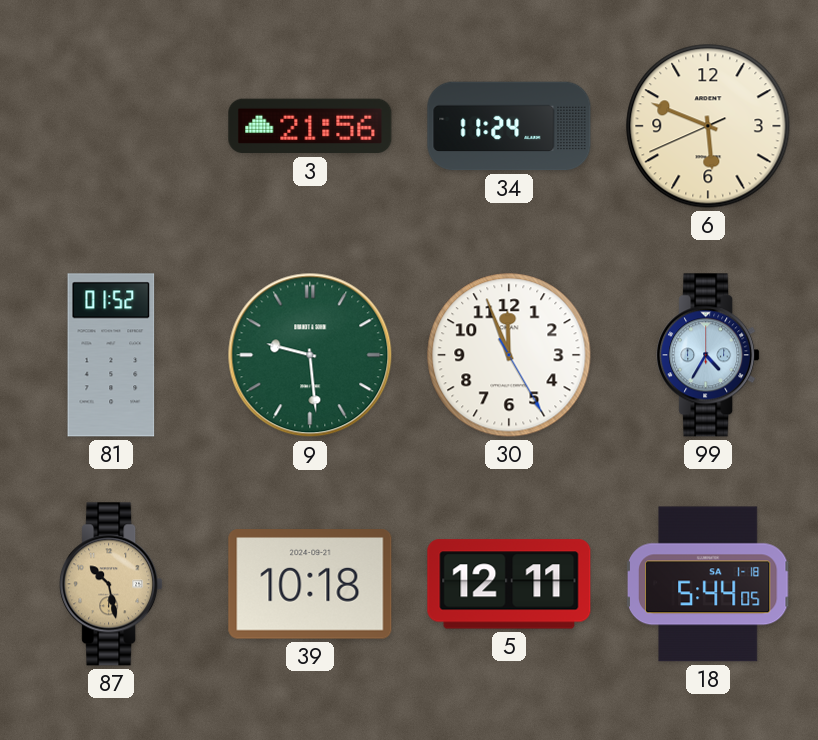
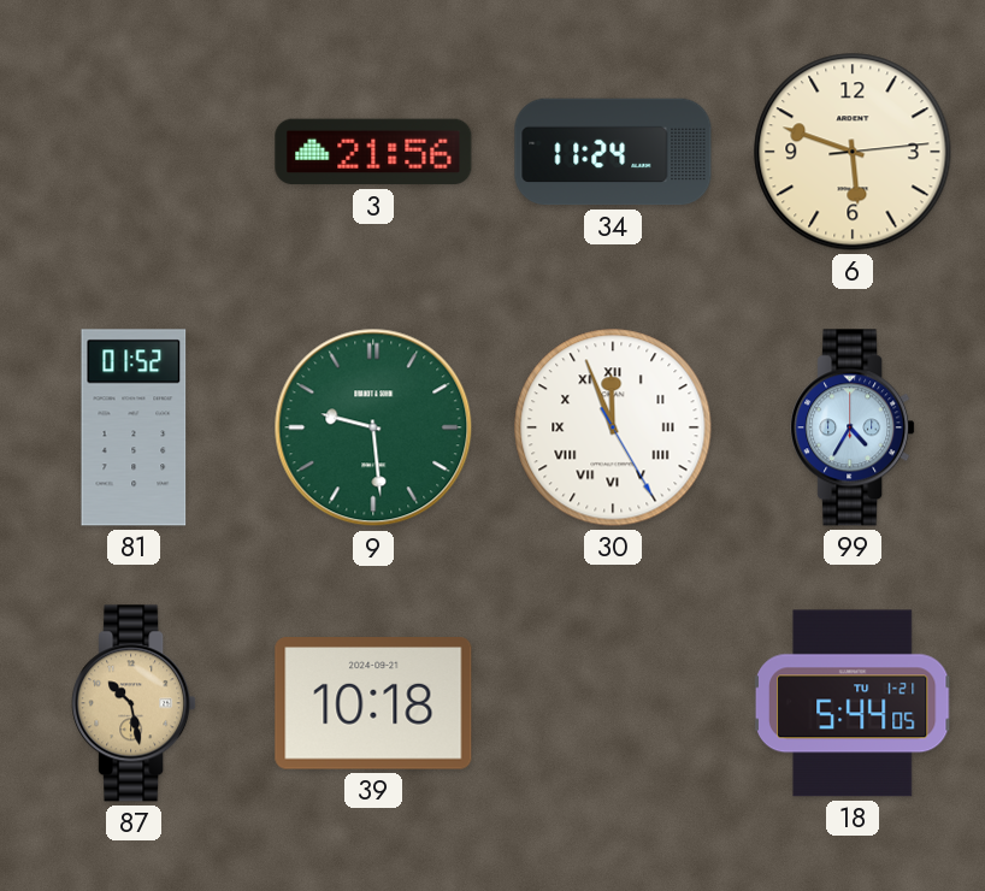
6: 5:48:41 -> 5:48:14
30 numerals: Arabic -> Roman
5: 12:11 -> none
18 date: SA 1-18 -> TU 1-21
